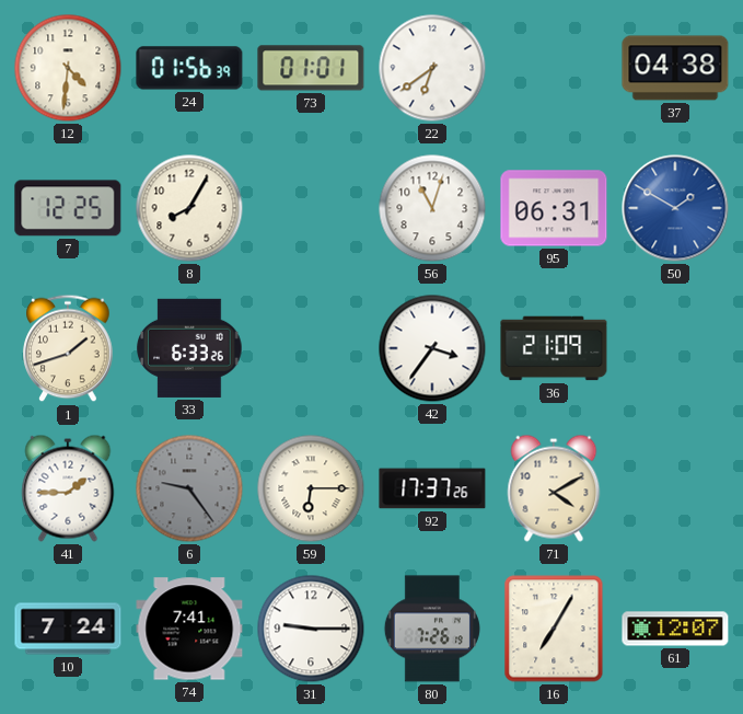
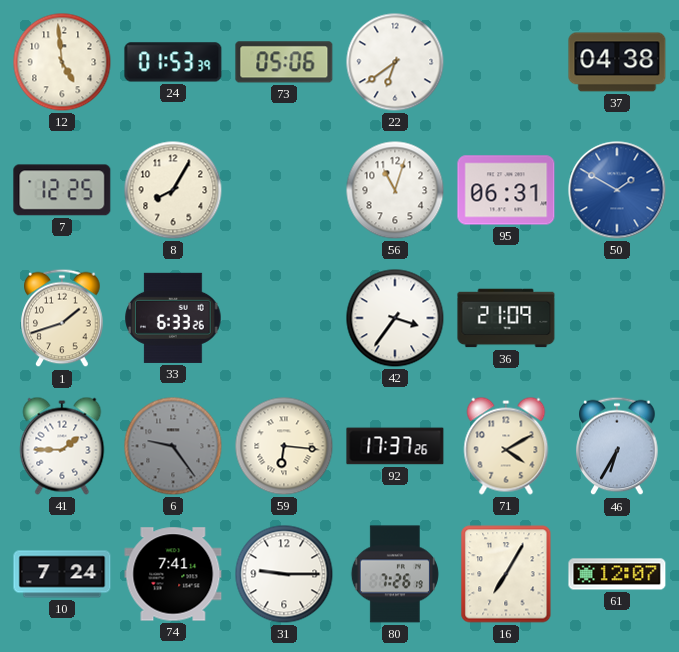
12: 4:31 -> 4:59
24: 01:56 -> 01:53
73: 01:01 -> 05:06
59: 6:15 -> 6:16
46: none -> 6:35
